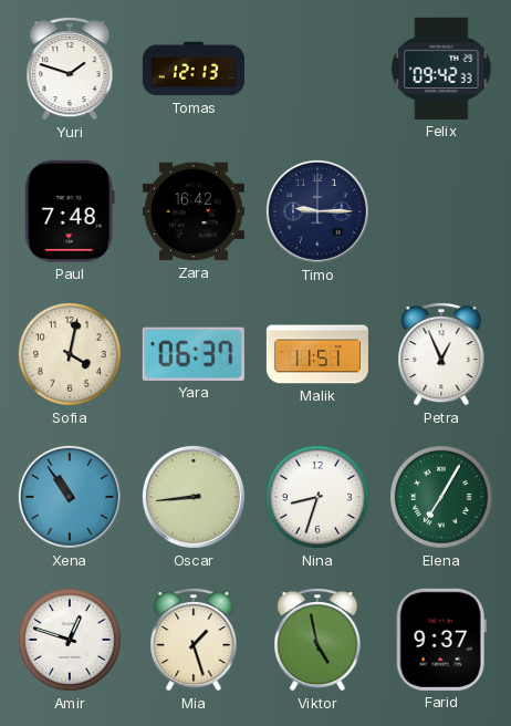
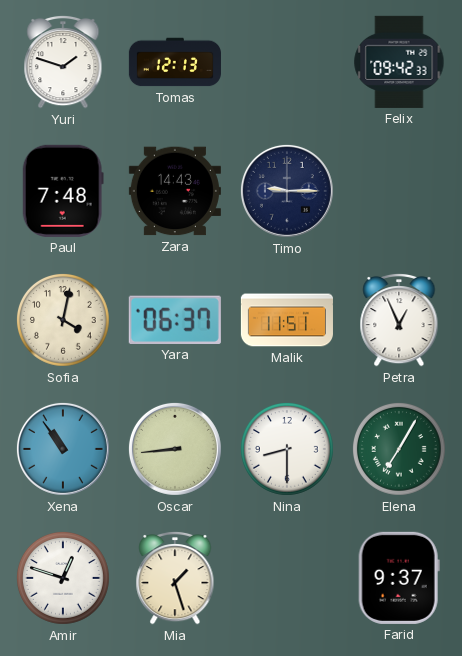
Zara: 16:42 -> 14:43
Nina: 8:33 -> 8:30
Viktor: 4:58 -> none
